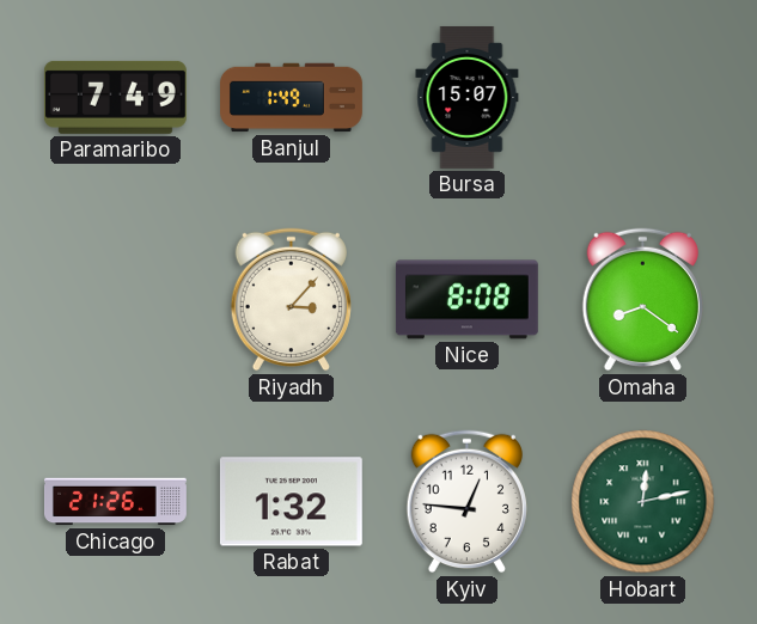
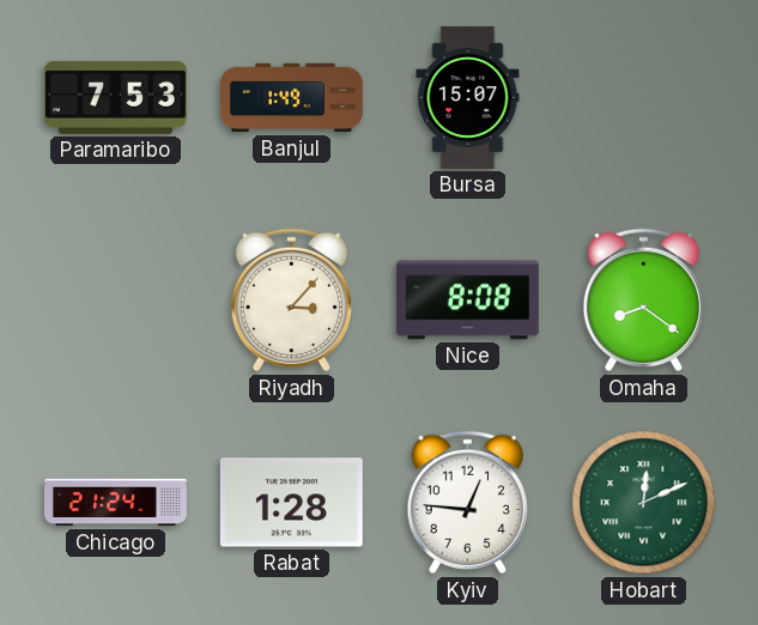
Paramaribo: 7:49 -> 7:53
Chicago: 21:26 -> 21:24
Rabat: 1:32 -> 1:28
Hobart: 12:13 -> 12:11
